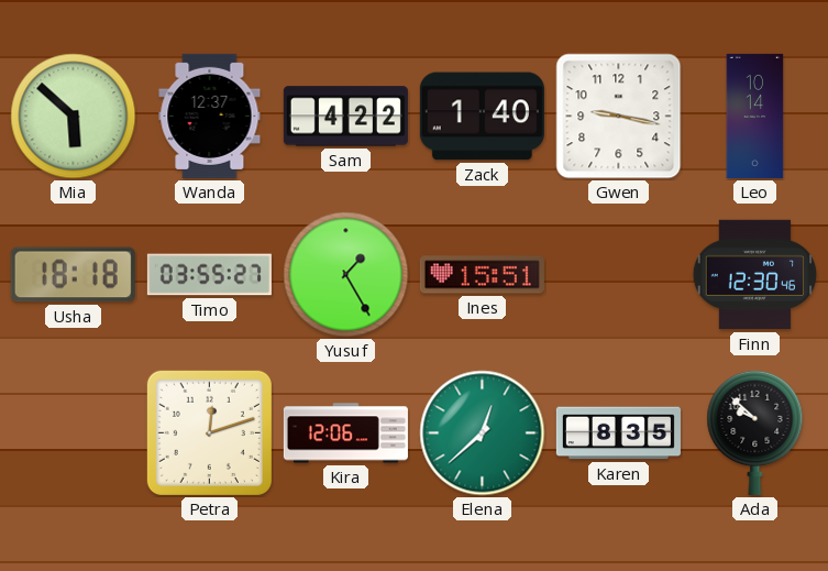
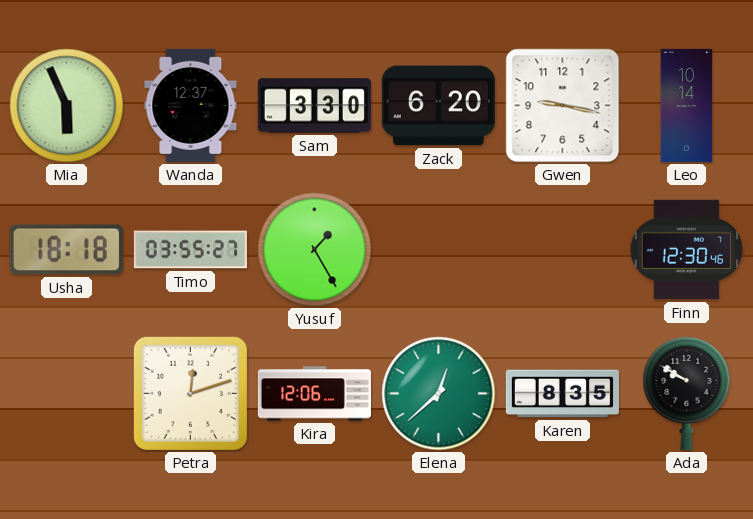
Mia: 5:52 -> 5:56
Sam: 4:22 -> 3:30
Zack: 1:40 -> 6:20
Ines: 15:51 -> none
Ada: 9:52 -> 9:50
